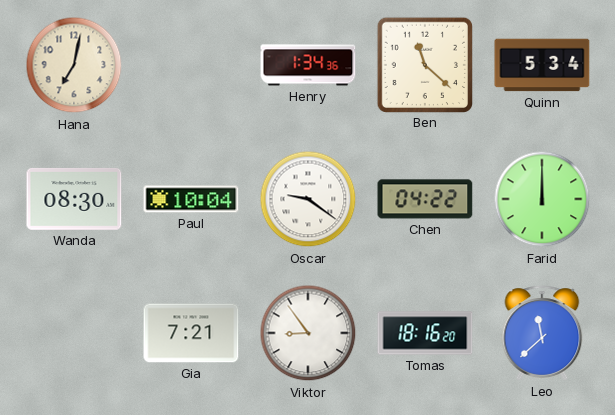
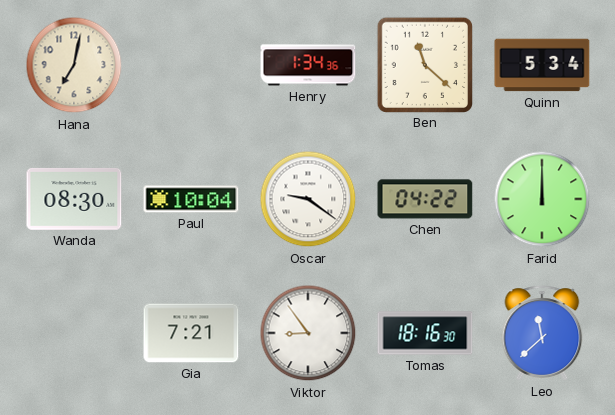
Tomas: 18:16:20 -> 18:16:30
